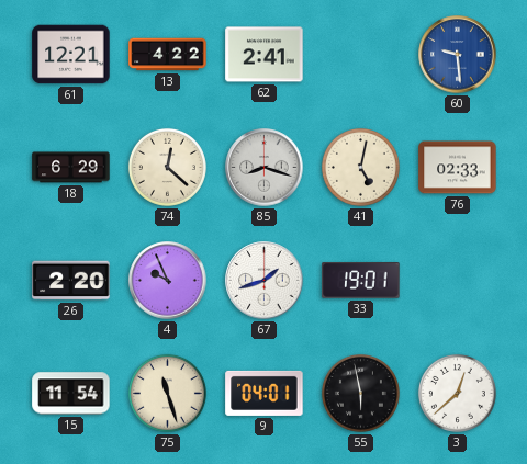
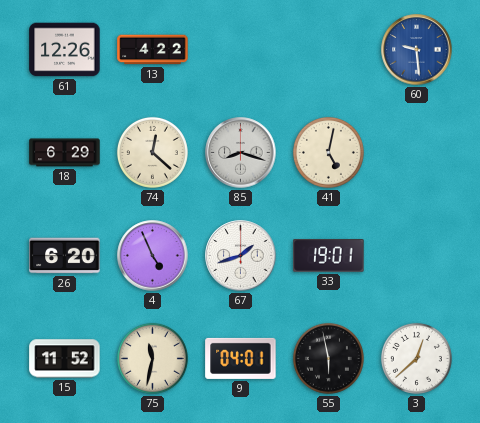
61: 12:21 -> 12:26
62: 2:41 -> none
76: 02:33 -> none
26: 2:20 -> 6:20
4: 9:56 -> 4:56
15: 11:54 -> 11:52
75: 11:27 -> 11:32
